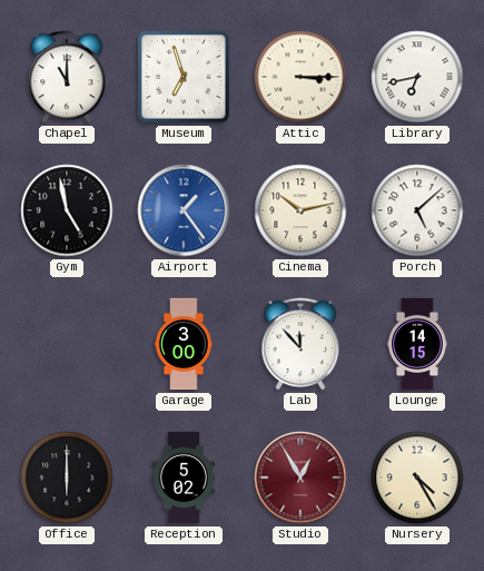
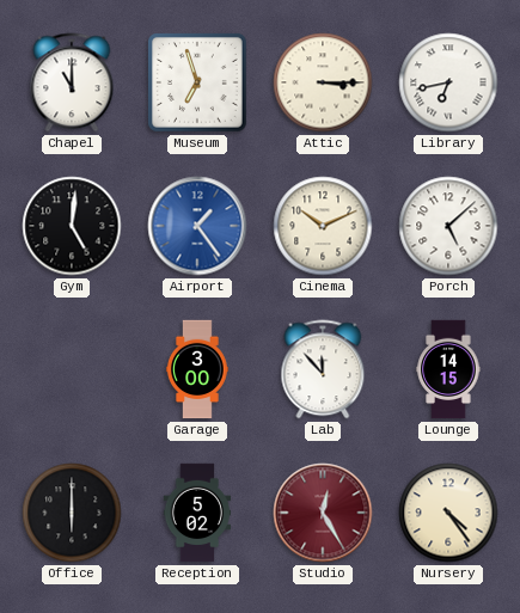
Gym: 4:58 -> 5:01
Cinema: 10:13 -> 10:11
Studio: 12:55 -> 12:25
Nursery: 4:25 -> 4:24
